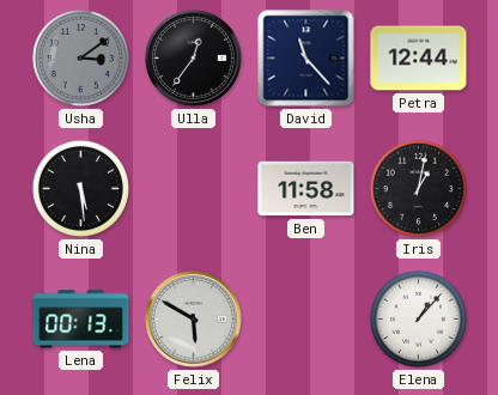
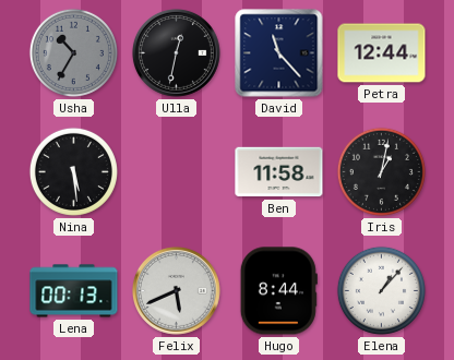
Usha: 3:09 -> 10:35
Ulla: 12:36 -> 12:32
Felix: 5:50 -> 5:41
Hugo: none -> 8:44
